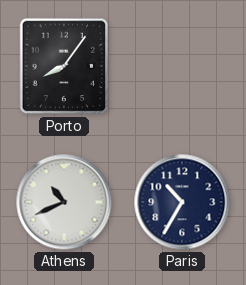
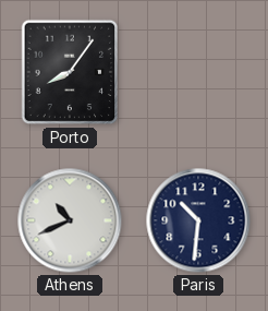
Paris: 10:35 -> 10:31
